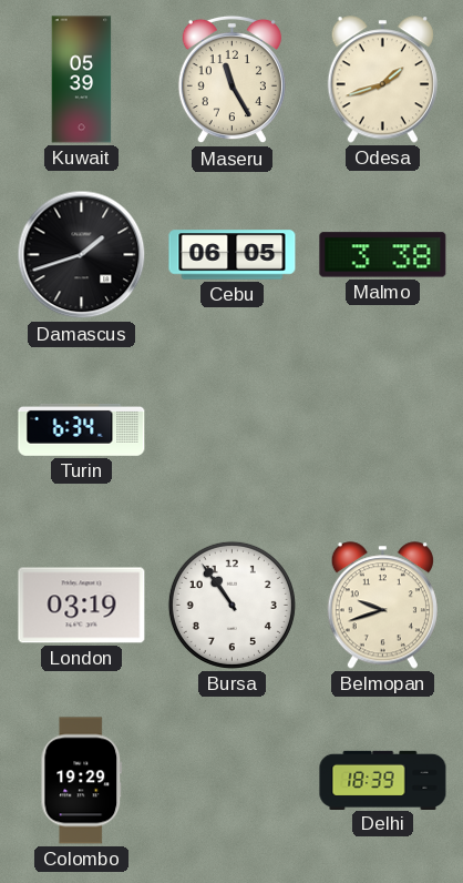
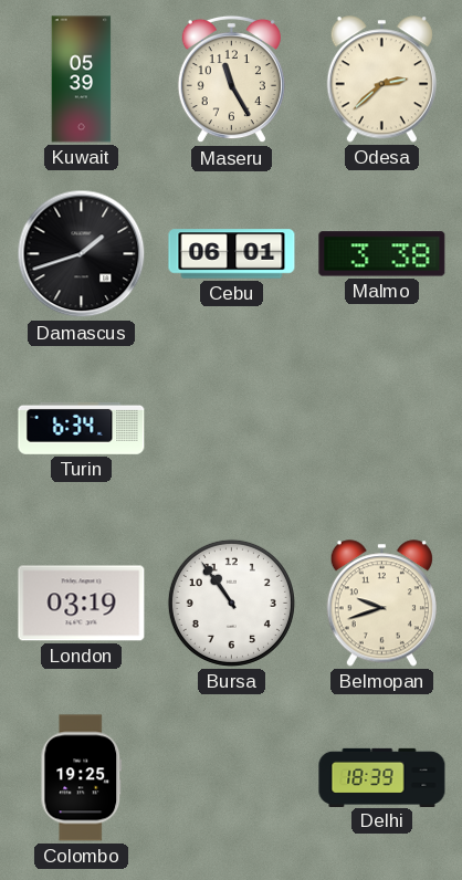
Odesa: 1:42 -> 2:38
Cebu: 06:05 -> 06:01
Colombo: 19:29 -> 19:25
